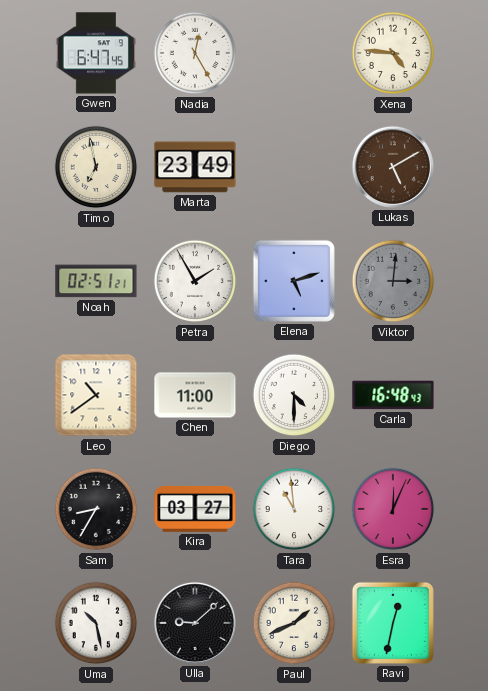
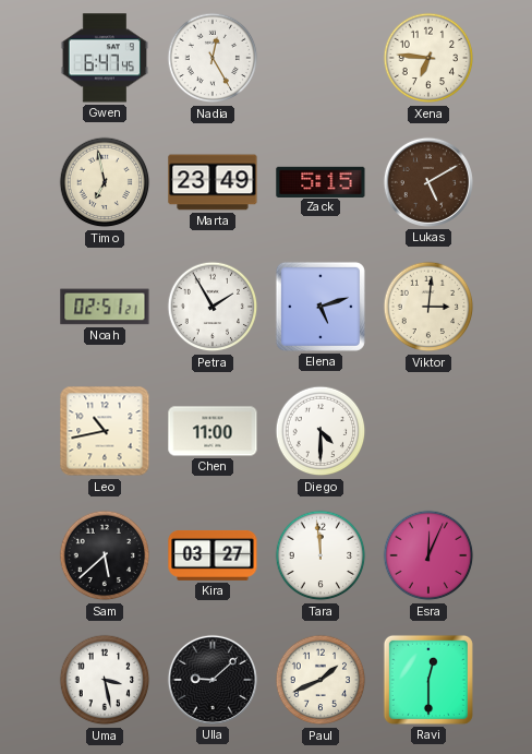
Xena: 4:46 -> 6:46
Zack: none -> 5:15
Viktor dial: grey -> cream
Leo: 10:39 -> 10:43
Carla: 16:48 -> none
Sam: 8:35 -> 5:38
Tara: 10:59 -> 11:59
Uma: 10:28 -> 3:28
Ravi: 12:32 -> 12:30
